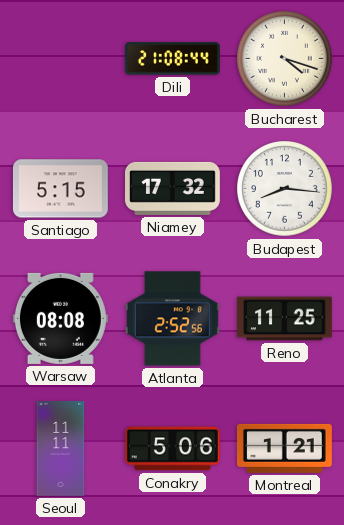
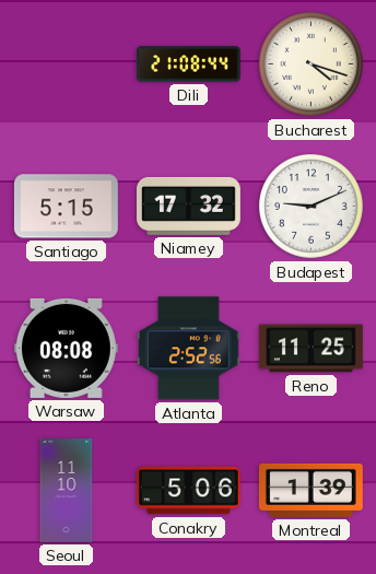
Budapest: 8:16 -> 9:11
Seoul: 11:11 -> 11:10
Montreal: 1:21 -> 1:39
